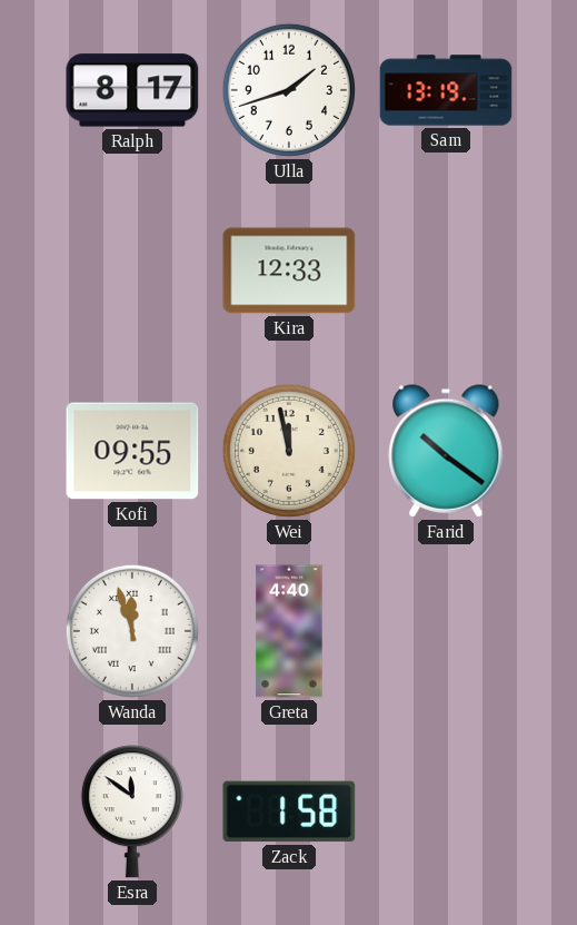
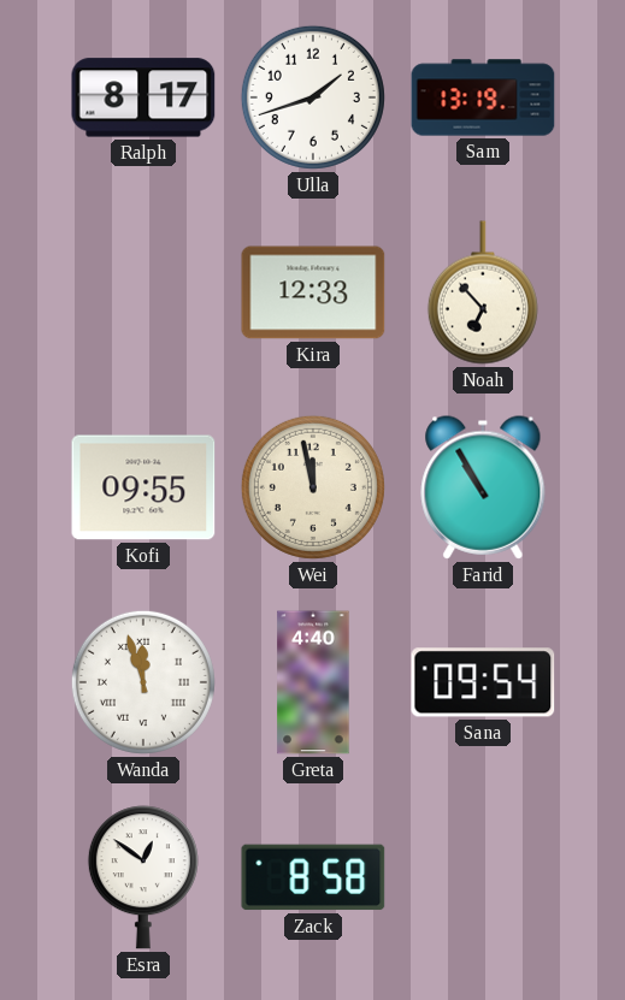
Noah: none -> 6:53
Farid: 10:21 -> 10:55
Sana: none -> 09:54
Esra: 11:51 -> 12:51
Zack: 1:58 -> 8:58
